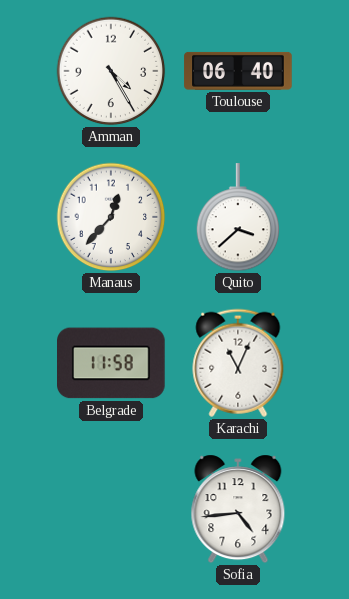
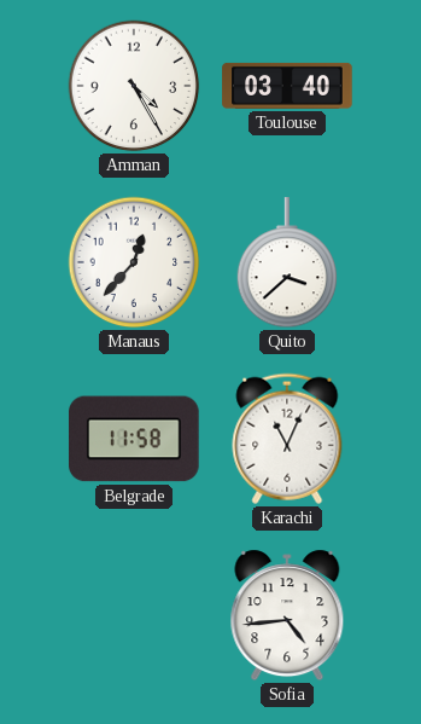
Toulouse: 06:40 -> 03:40
